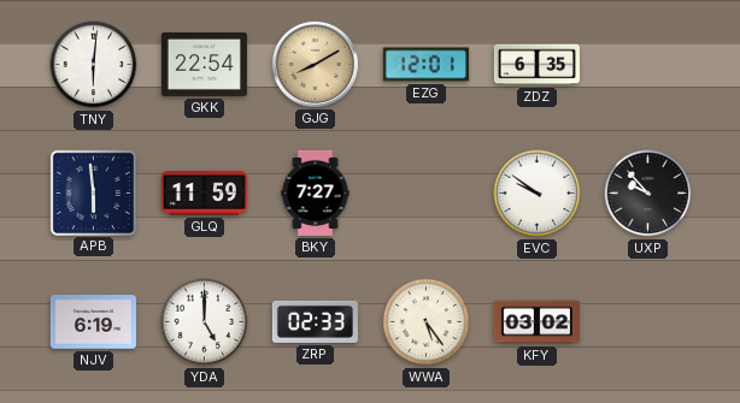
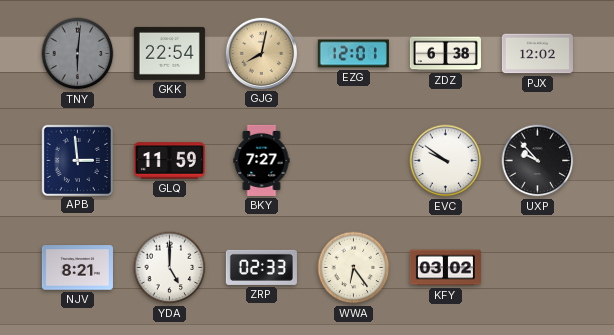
TNY dial: white -> grey
GJG: 8:10 -> 8:02
ZDZ: 6:35 -> 6:38
PJX: none -> 12:02
APB: 5:59 -> 2:59
NJV: 6:19 -> 8:21
WWA: 5:24 -> 6:24
